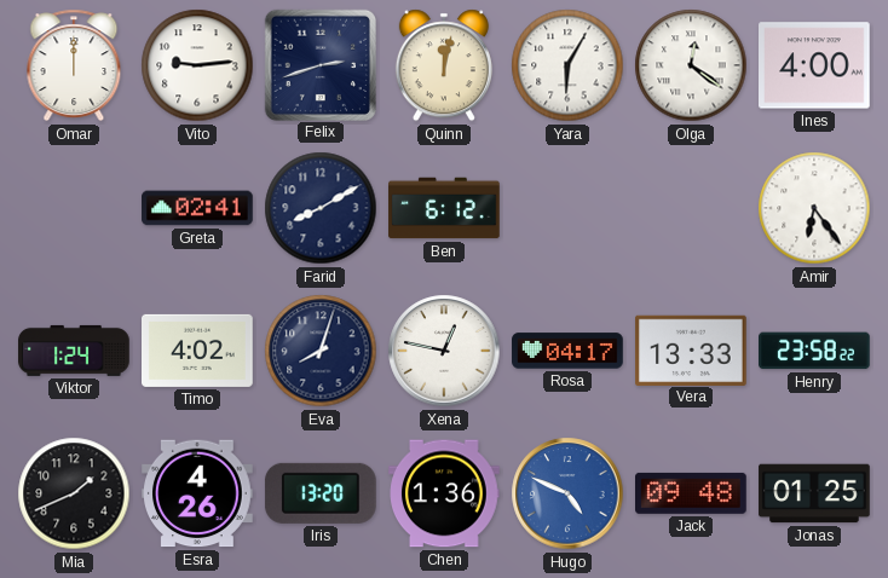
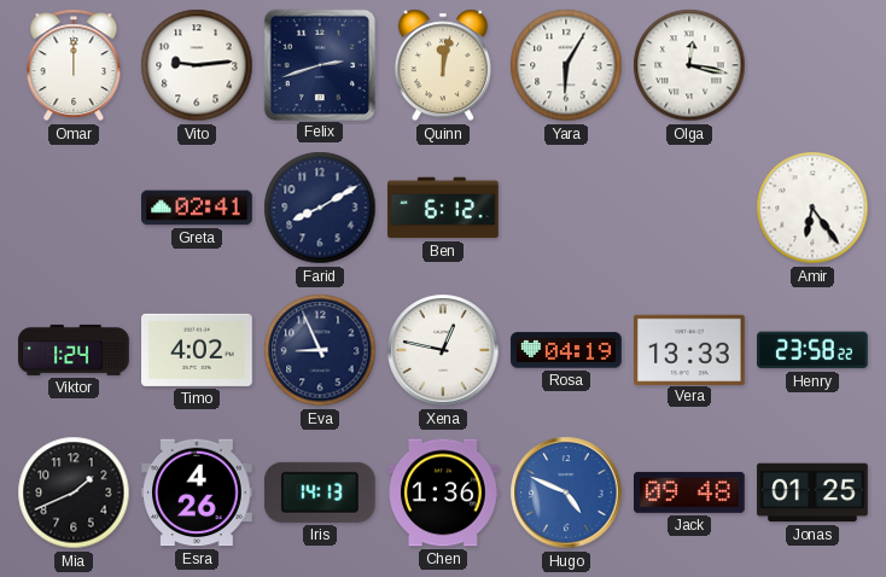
Olga: 12:21 -> 12:17
Ines: 4:00 -> none
Eva: 8:03 -> 8:56
Rosa: 04:17 -> 04:19
Iris: 13:20 -> 14:13
